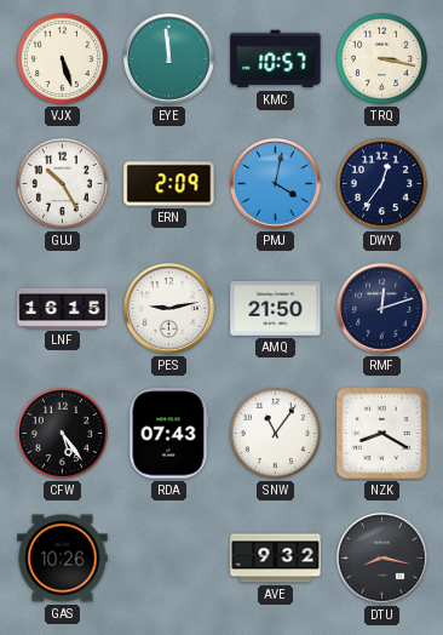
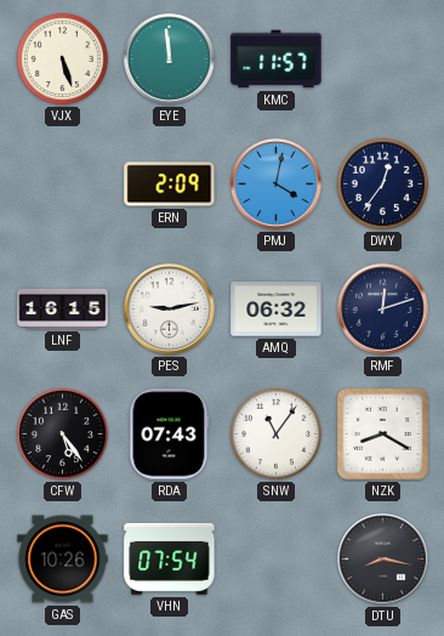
KMC: 10:57 -> 11:57
TRQ: 3:17 -> none
GUJ: 10:25 -> none
AMQ: 21:50 -> 06:32
VHN: none -> 07:54
AVE: 9:32 -> none
